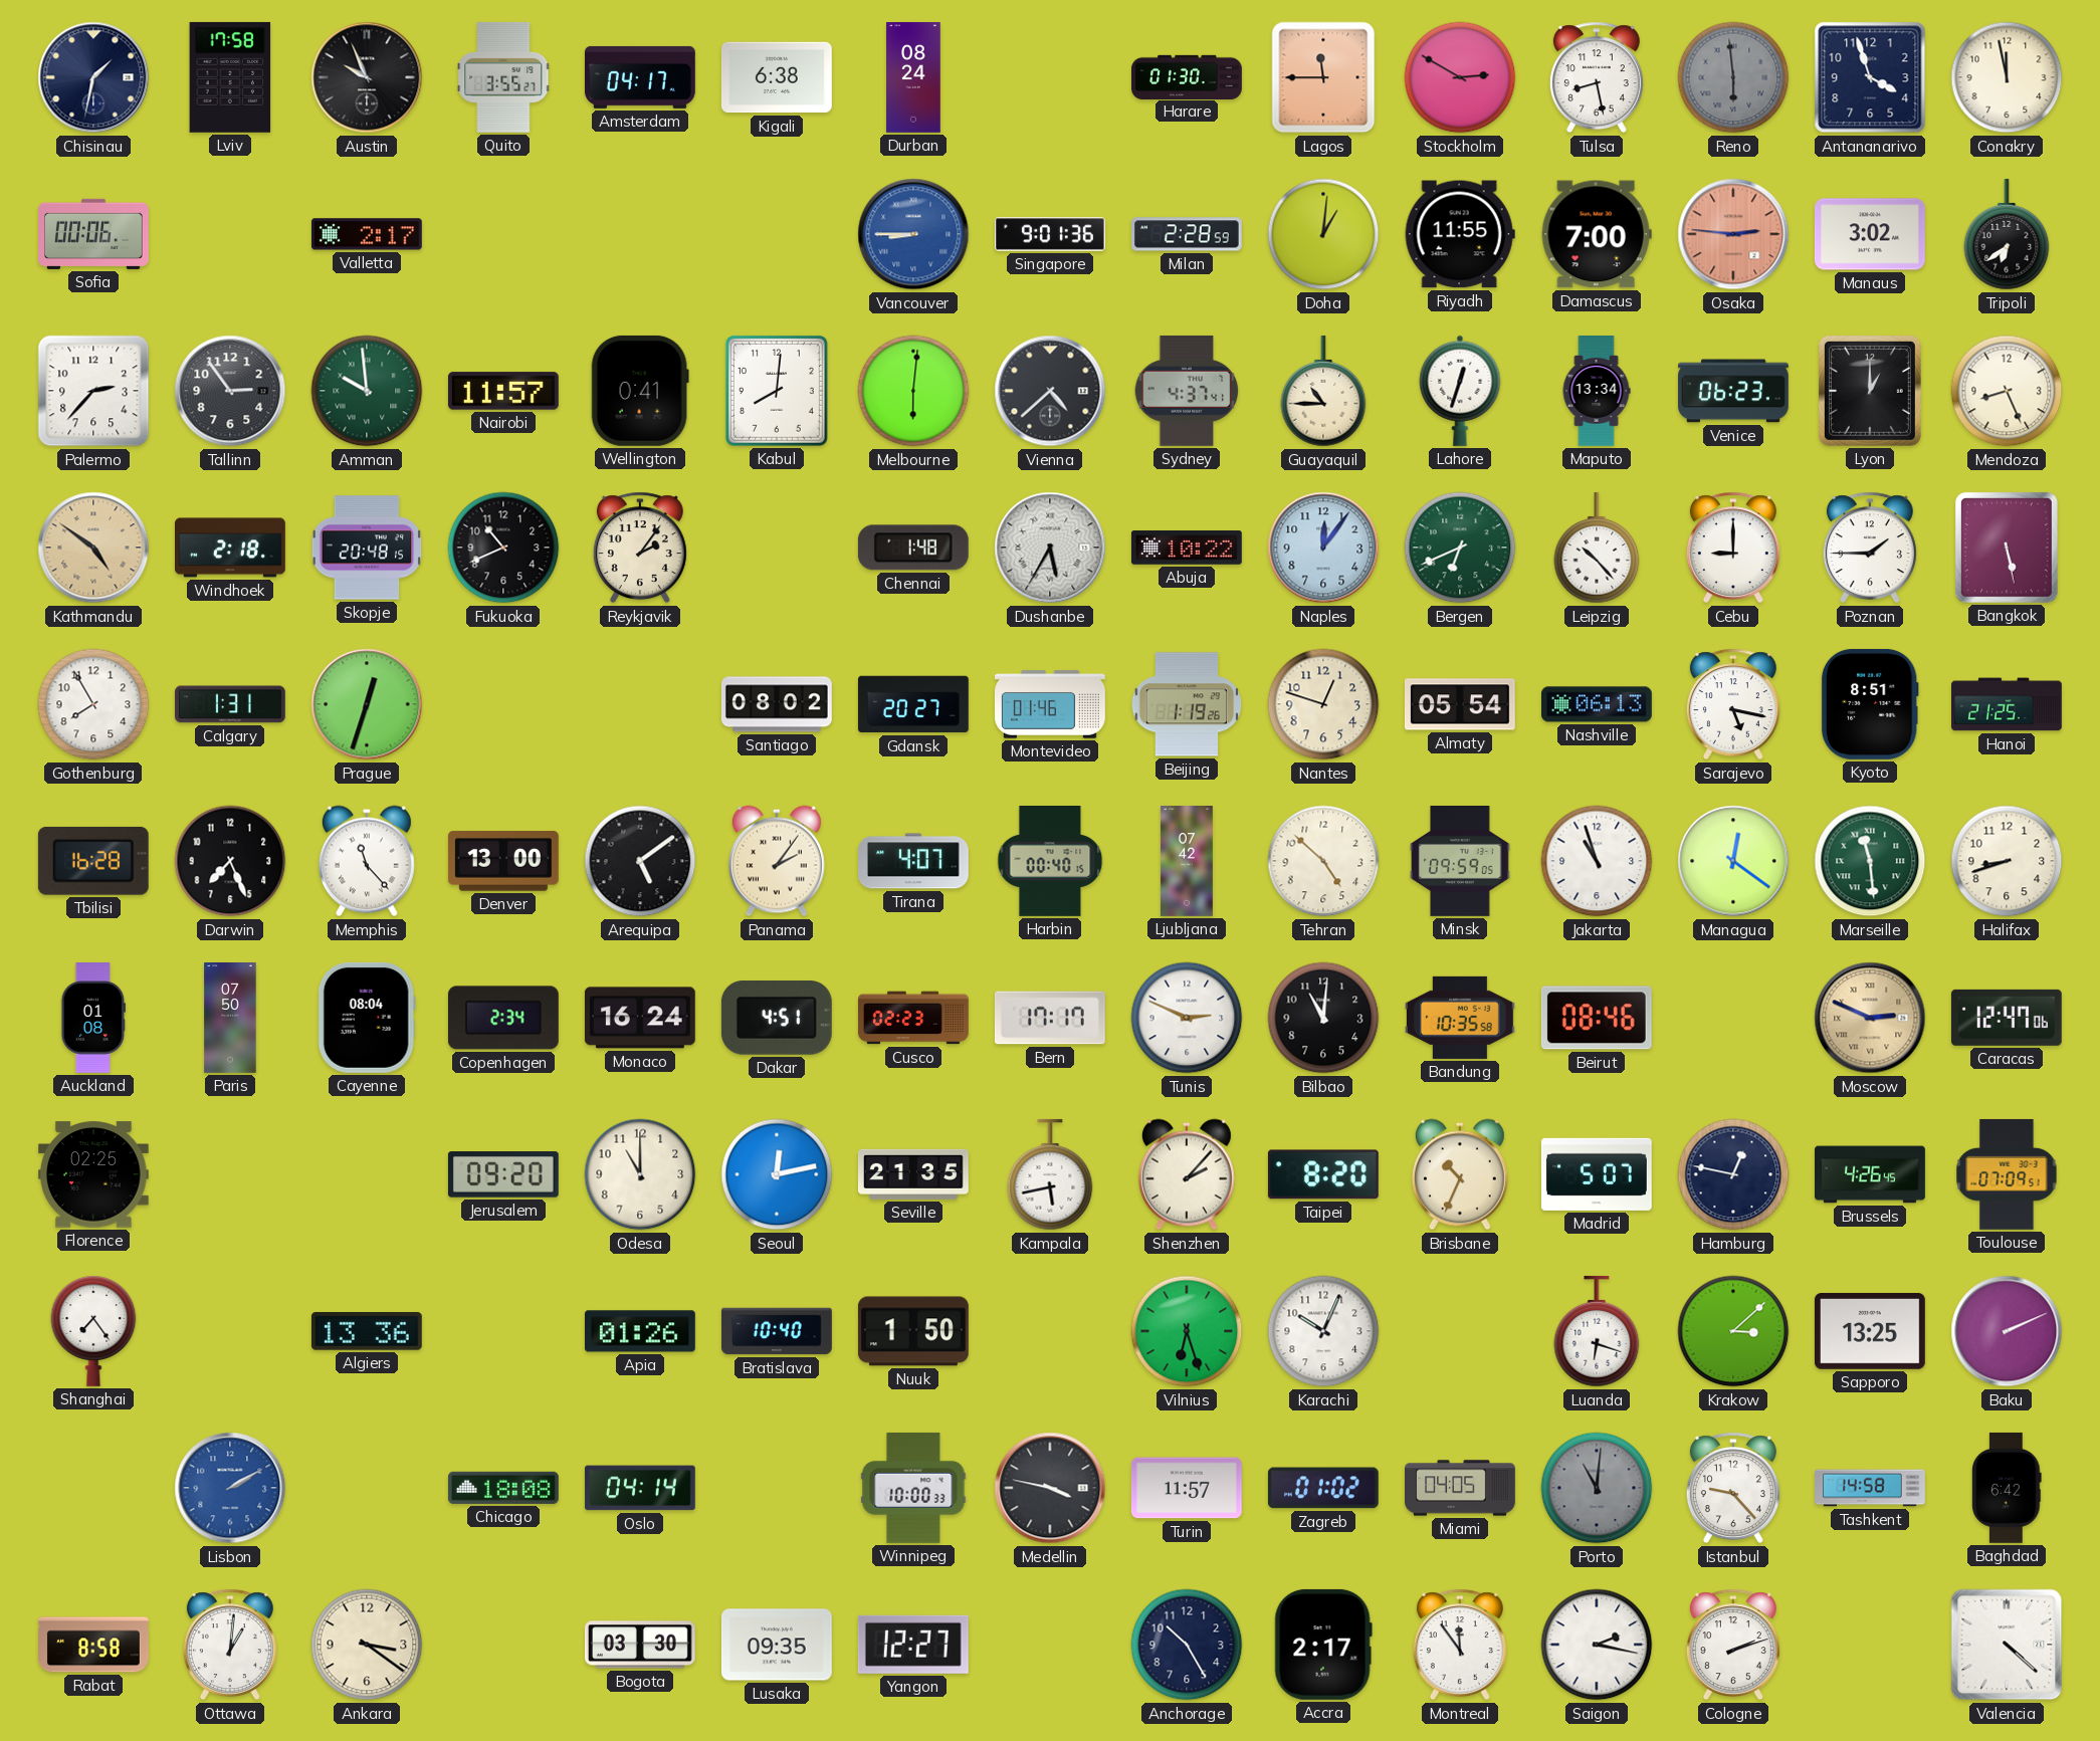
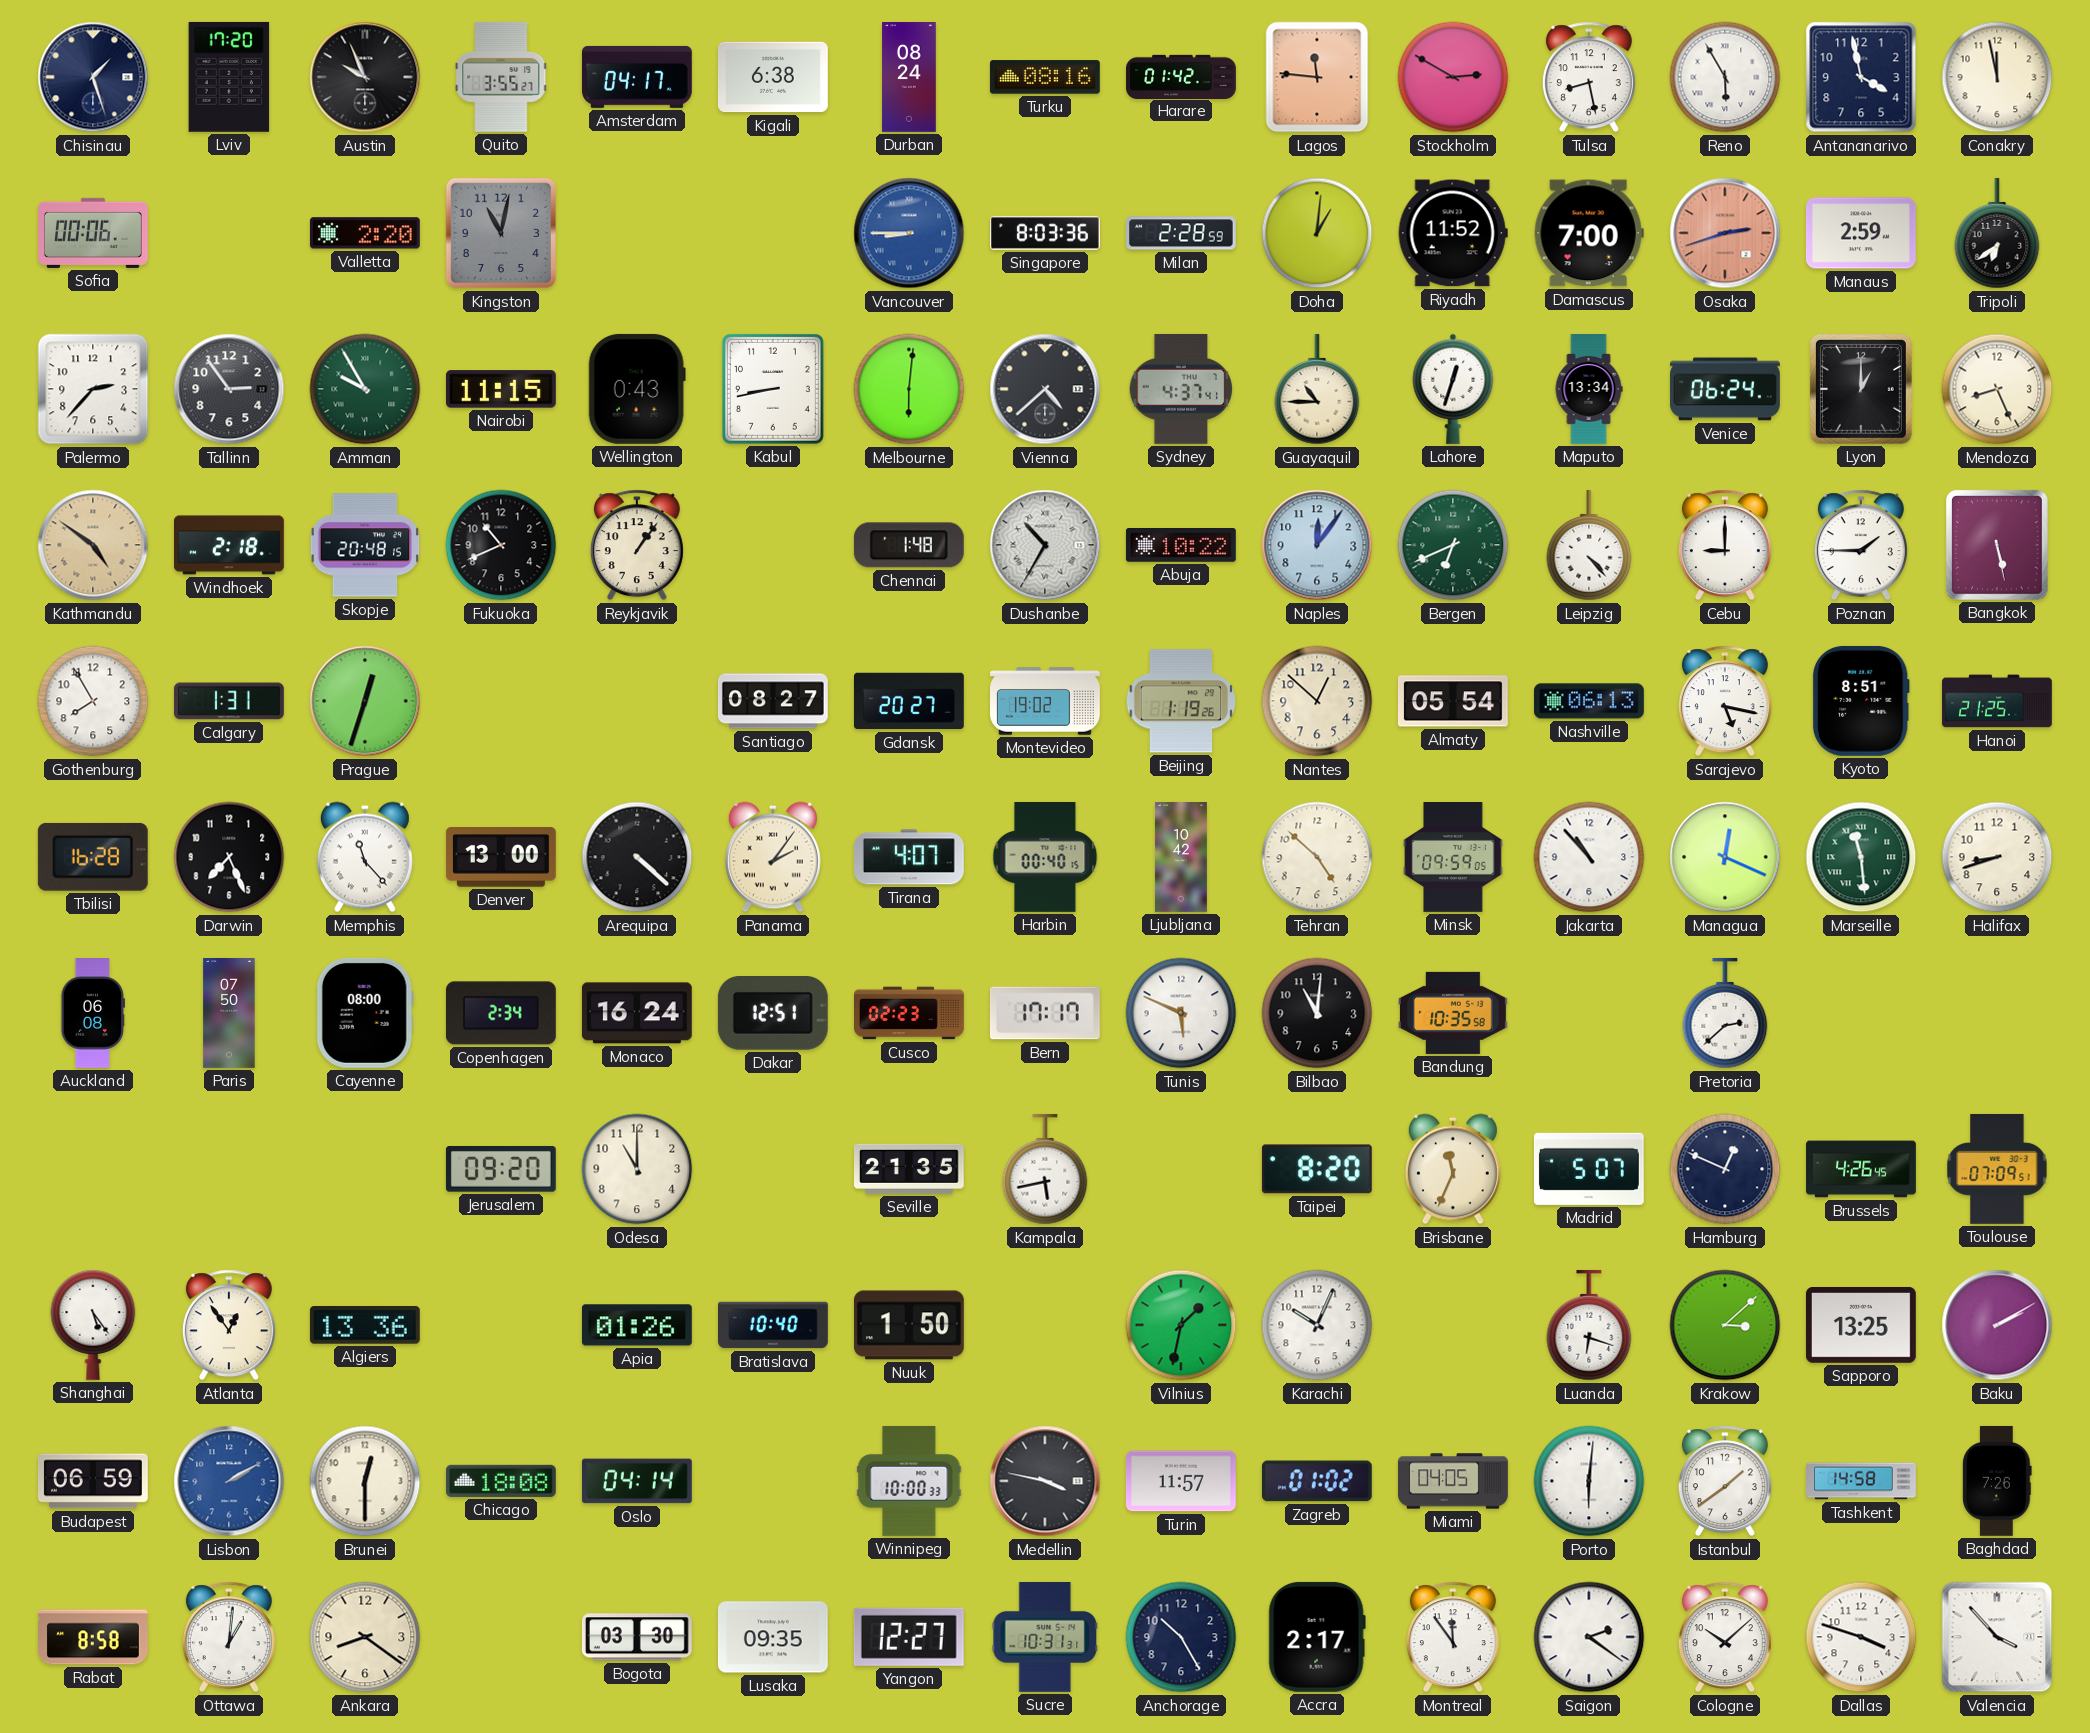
Chisinau: 1:32 -> 1:27
Lviv: 17:58 -> 17:20
Turku: none -> 08:16
Harare: 01:30 -> 01:42
Lagos: 11:45 -> 11:46
Reno: 5:59 -> 5:55
Reno dial: grey -> white
Antananarivo: 3:57 -> 3:58
Valletta: 2:17 -> 2:20
Kingston: none -> 11:02
Singapore: 9:01 -> 8:03
Riyadh: 11:55 -> 11:52
Osaka: 2:46 -> 2:42
Manaus: 3:02 -> 2:59
Amman: 9:59 -> 9:55
Nairobi: 11:57 -> 11:15
Wellington: 0:41 -> 0:43
Kabul: 8:01 -> 8:43
Venice: 06:23 -> 06:24
Reykjavik: 2:06 -> 1:06
Dushanbe: 5:35 -> 10:35
Leipzig: 10:23 -> 4:23
Santiago: 08:02 -> 08:27
Montevideo: 01:46 -> 19:02
Nantes: 12:48 -> 12:52
Arequipa: 5:09 -> 4:22
Ljubljana: 07:42 -> 10:42
Jakarta: 10:57 -> 10:53
Managua: 12:21 -> 12:19
Auckland: 01:08 -> 06:08
Cayenne: 08:04 -> 08:00
Dakar: 4:51 -> 12:51
Tunis: 2:49 -> 5:49
Beirut: 08:46 -> none
Pretoria: none -> 2:38
Moscow: 2:49 -> none
Caracas: 12:47 -> none
Florence: 02:25 -> none
Seoul: 12:13 -> none
Shenzhen: 2:07 -> none
Brisbane: 10:34 -> 11:34
Hamburg: 12:47 -> 12:49
Shanghai: 7:24 -> 5:24
Atlanta: none -> 12:54
Vilnius: 6:27 -> 1:32
Baku: 2:11 -> 2:10
Budapest: none -> 06:59
Brunei: none -> 12:30
Porto: 11:01 -> 6:01
Porto dial: grey -> white
Istanbul: 9:23 -> 1:39
Baghdad: 6:42 -> 7:26
Ankara: 3:21 -> 8:21
Sucre: none -> 10:31
Saigon: 2:17 -> 2:21
Cologne: 2:12 -> 10:08
Dallas: none -> 3:48
Valencia: 4:22 -> 3:53
